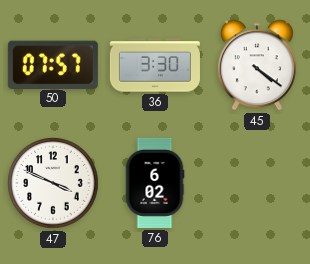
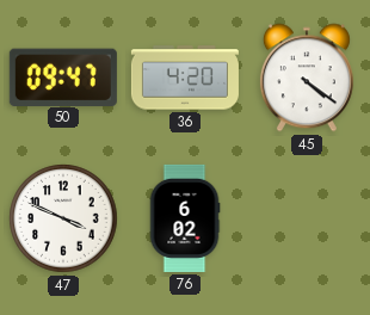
50: 07:57 -> 09:47
36: 3:30 -> 4:20
